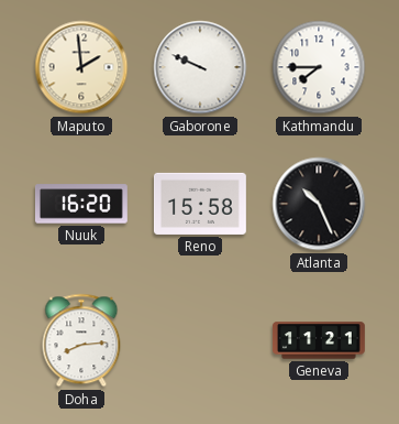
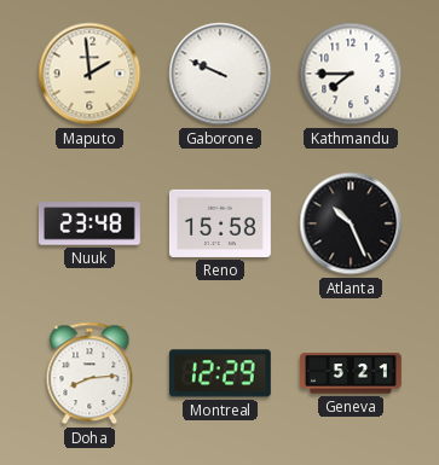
Nuuk: 16:20 -> 23:48
Montreal: none -> 12:29
Geneva: 11:21 -> 5:21
